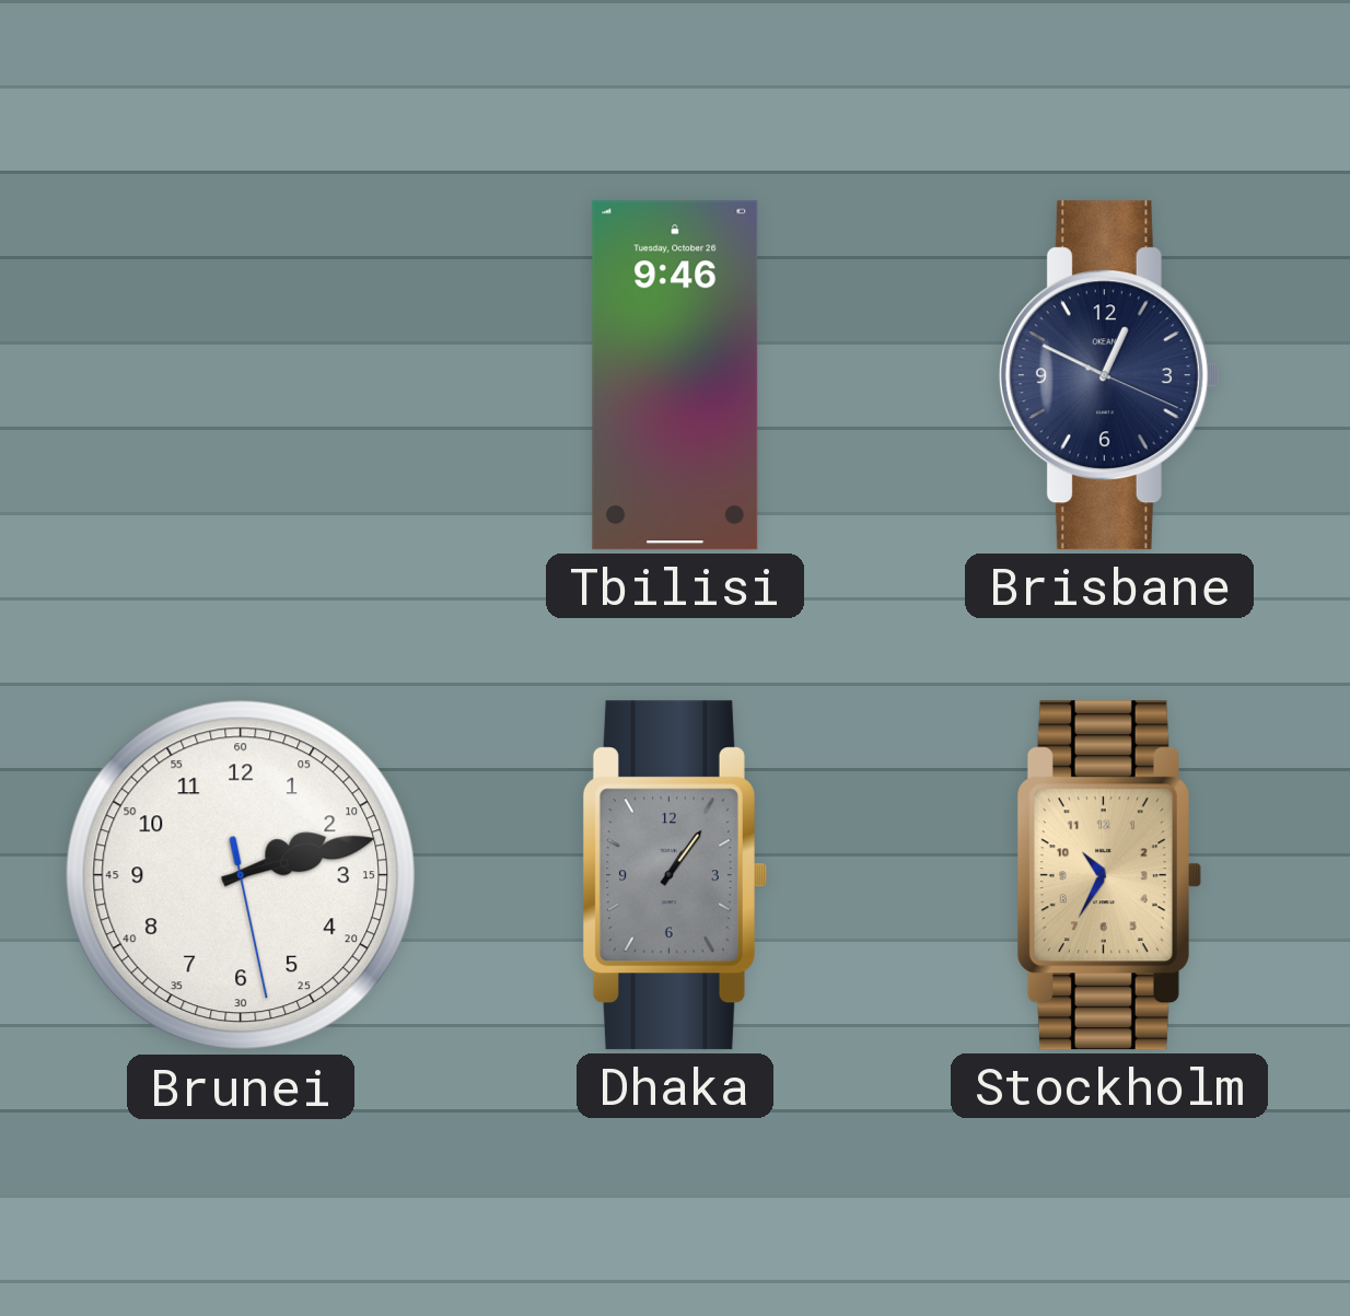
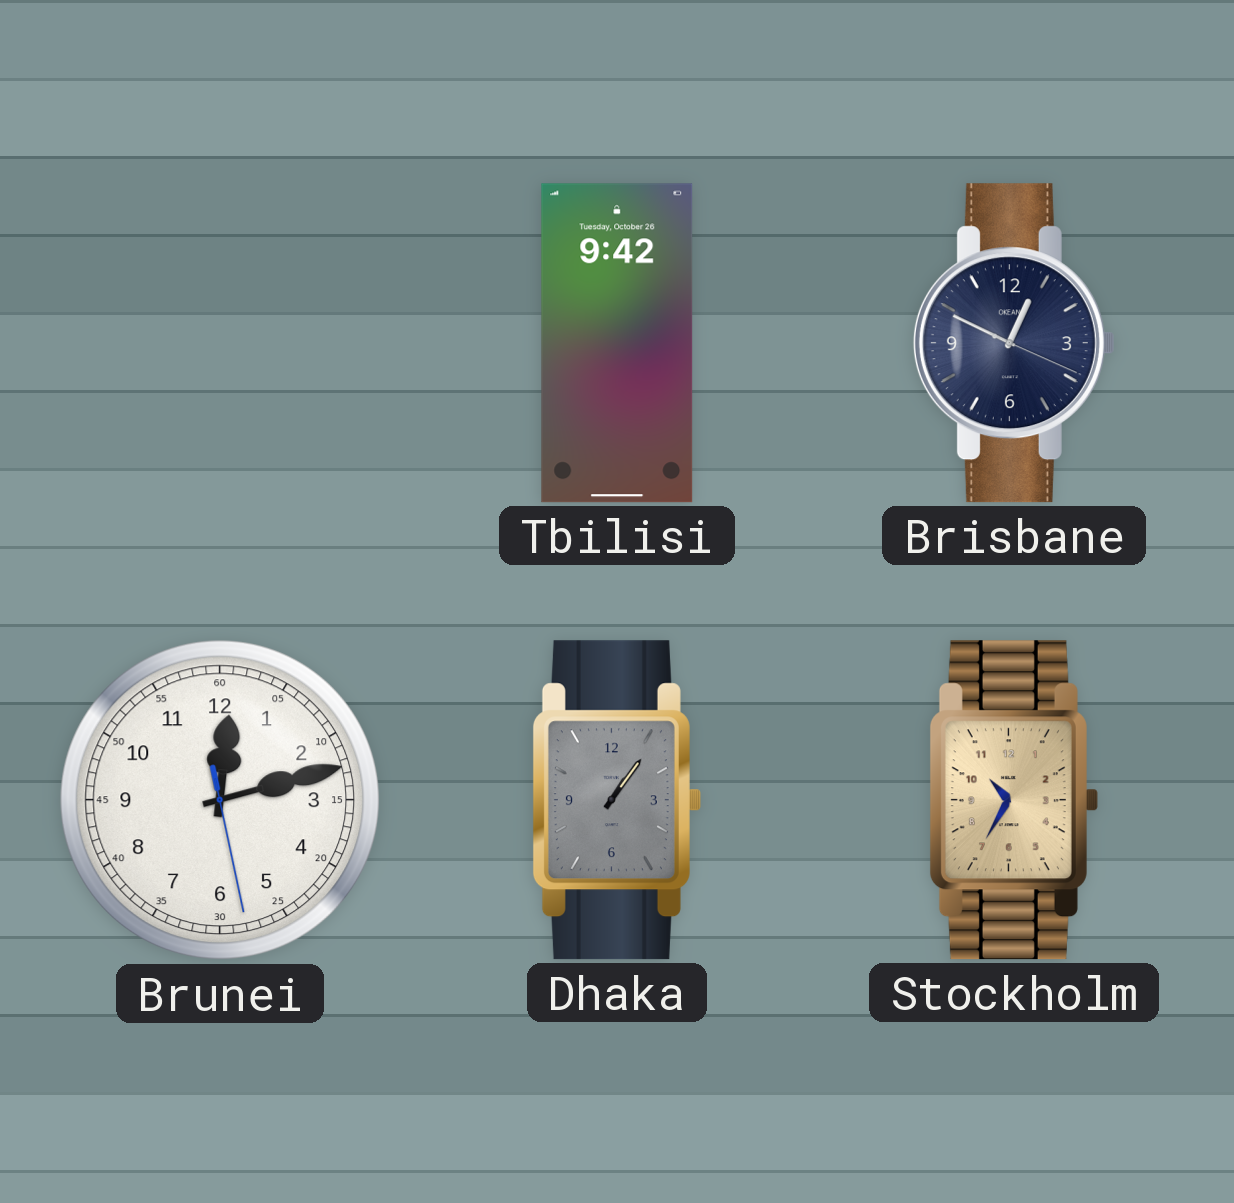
Tbilisi: 9:46 -> 9:42
Brunei: 2:12 -> 12:12
